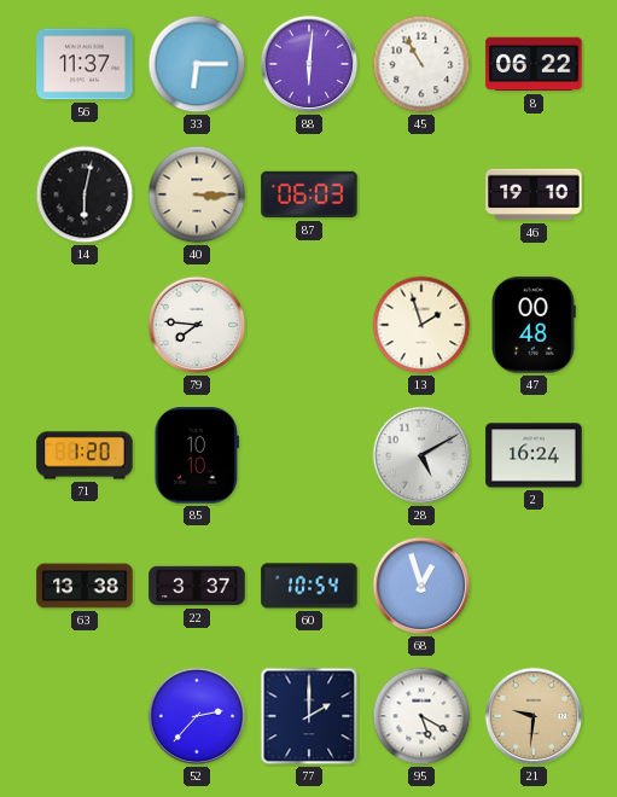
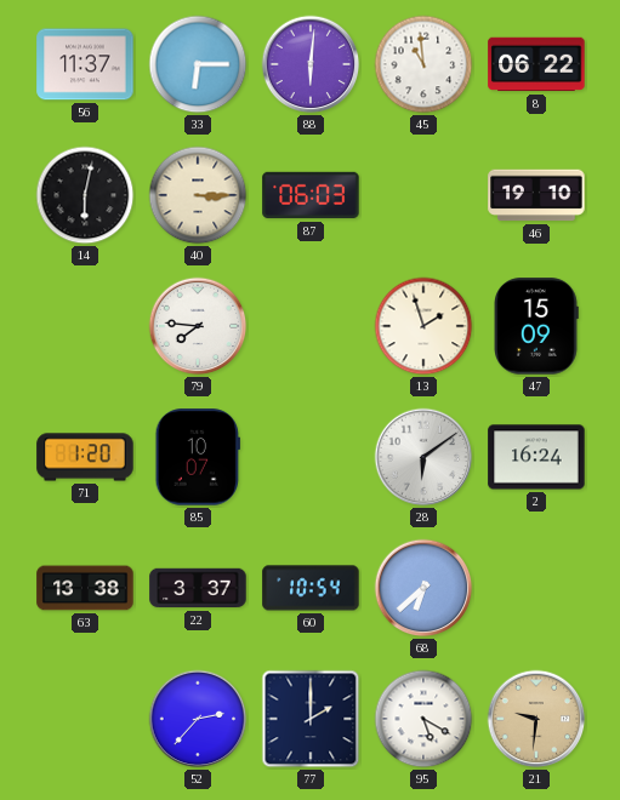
45: 10:55 -> 10:59
47: 00:48 -> 15:09
85: 10:10 -> 10:07
28: 5:10 -> 6:09
68: 12:57 -> 6:38
